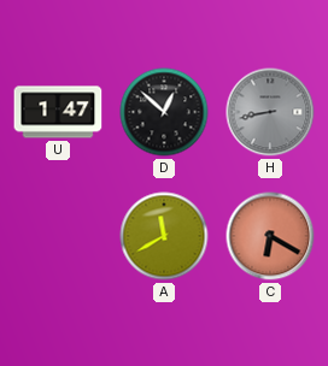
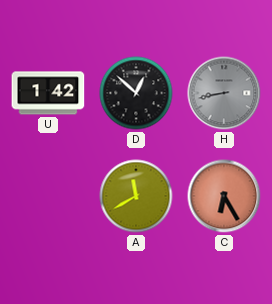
U: 1:47 -> 1:42
C: 6:20 -> 6:25
